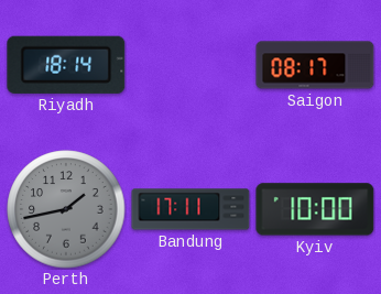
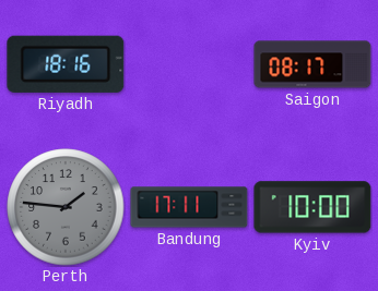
Riyadh: 18:14 -> 18:16
Perth: 1:43 -> 1:46
